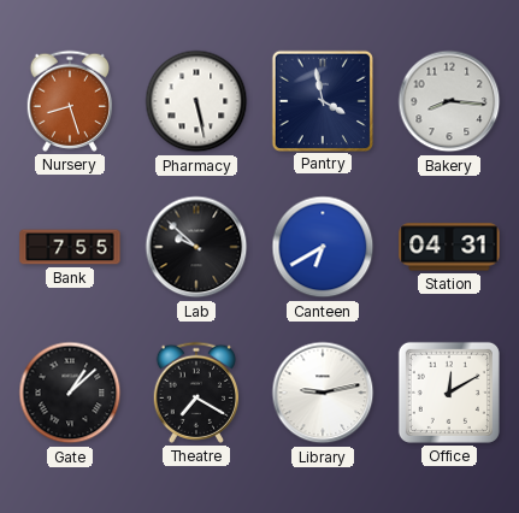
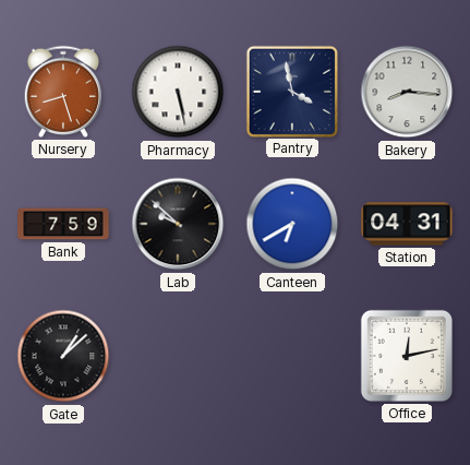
Bank: 7:55 -> 7:59
Theatre: 7:20 -> none
Library: 9:13 -> none
Office: 12:10 -> 12:13
